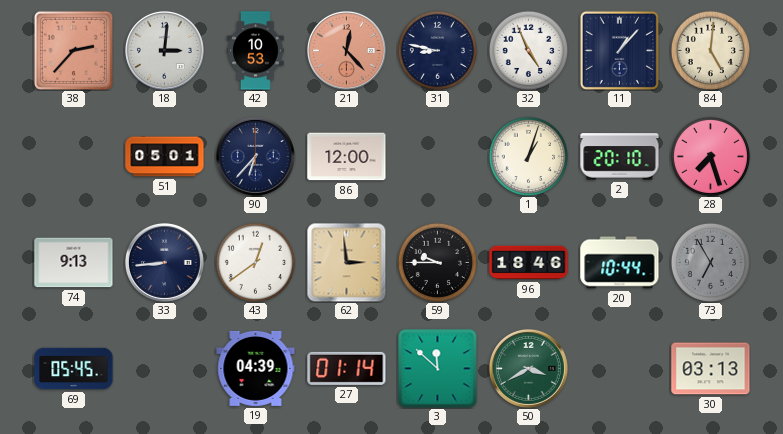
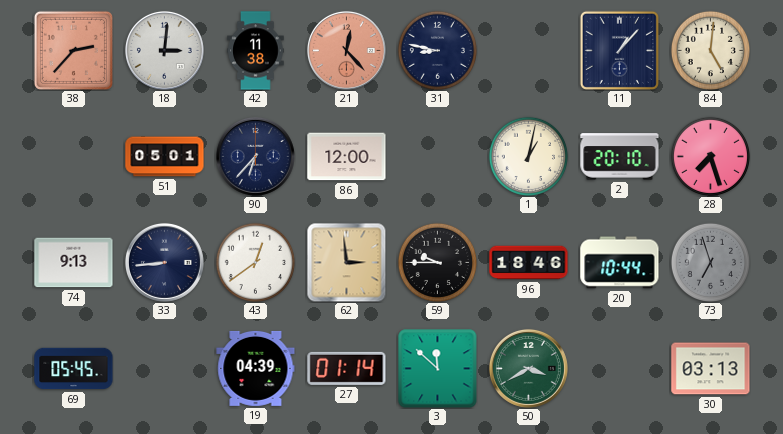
42: 10:53 -> 11:38
32: 4:56 -> none
1: 1:03 -> 1:02
73: 6:55 -> 6:57
